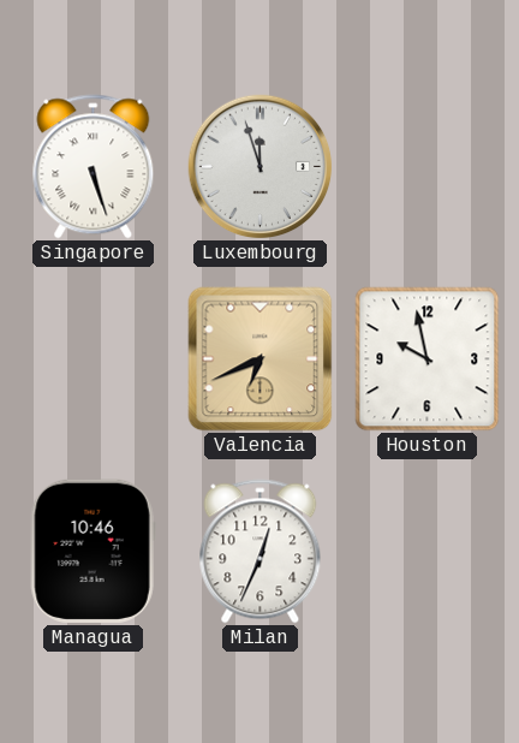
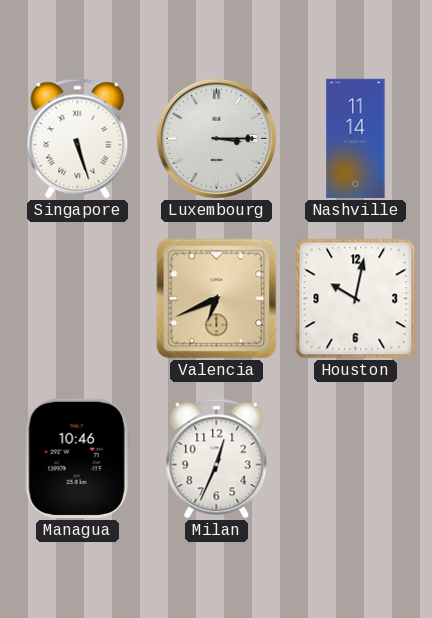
Luxembourg: 11:57 -> 3:15
Nashville: none -> 11:14
Houston: 9:58 -> 10:02
